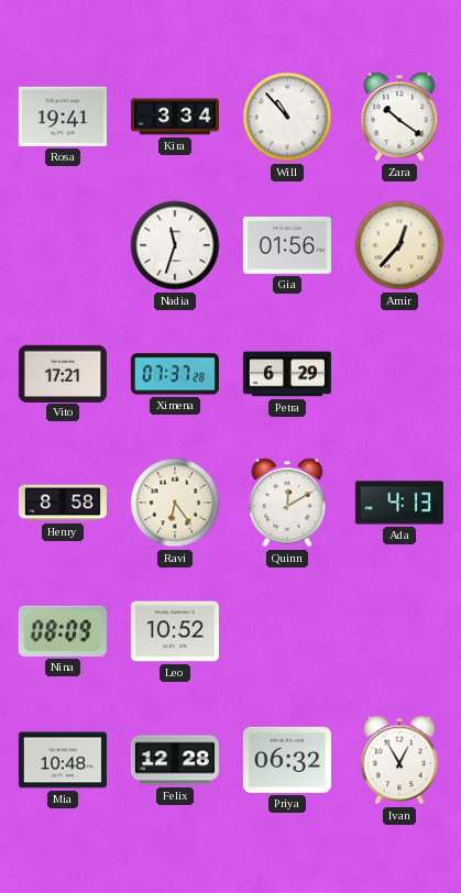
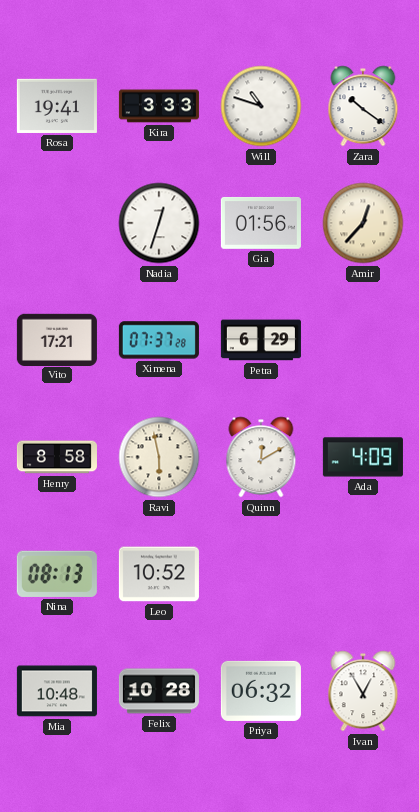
Kira: 3:34 -> 3:33
Will: 10:53 -> 10:48
Nadia: 11:33 -> 12:33
Ravi: 6:24 -> 5:58
Ada: 4:13 -> 4:09
Nina: 08:09 -> 08:13
Felix: 12:28 -> 10:28
